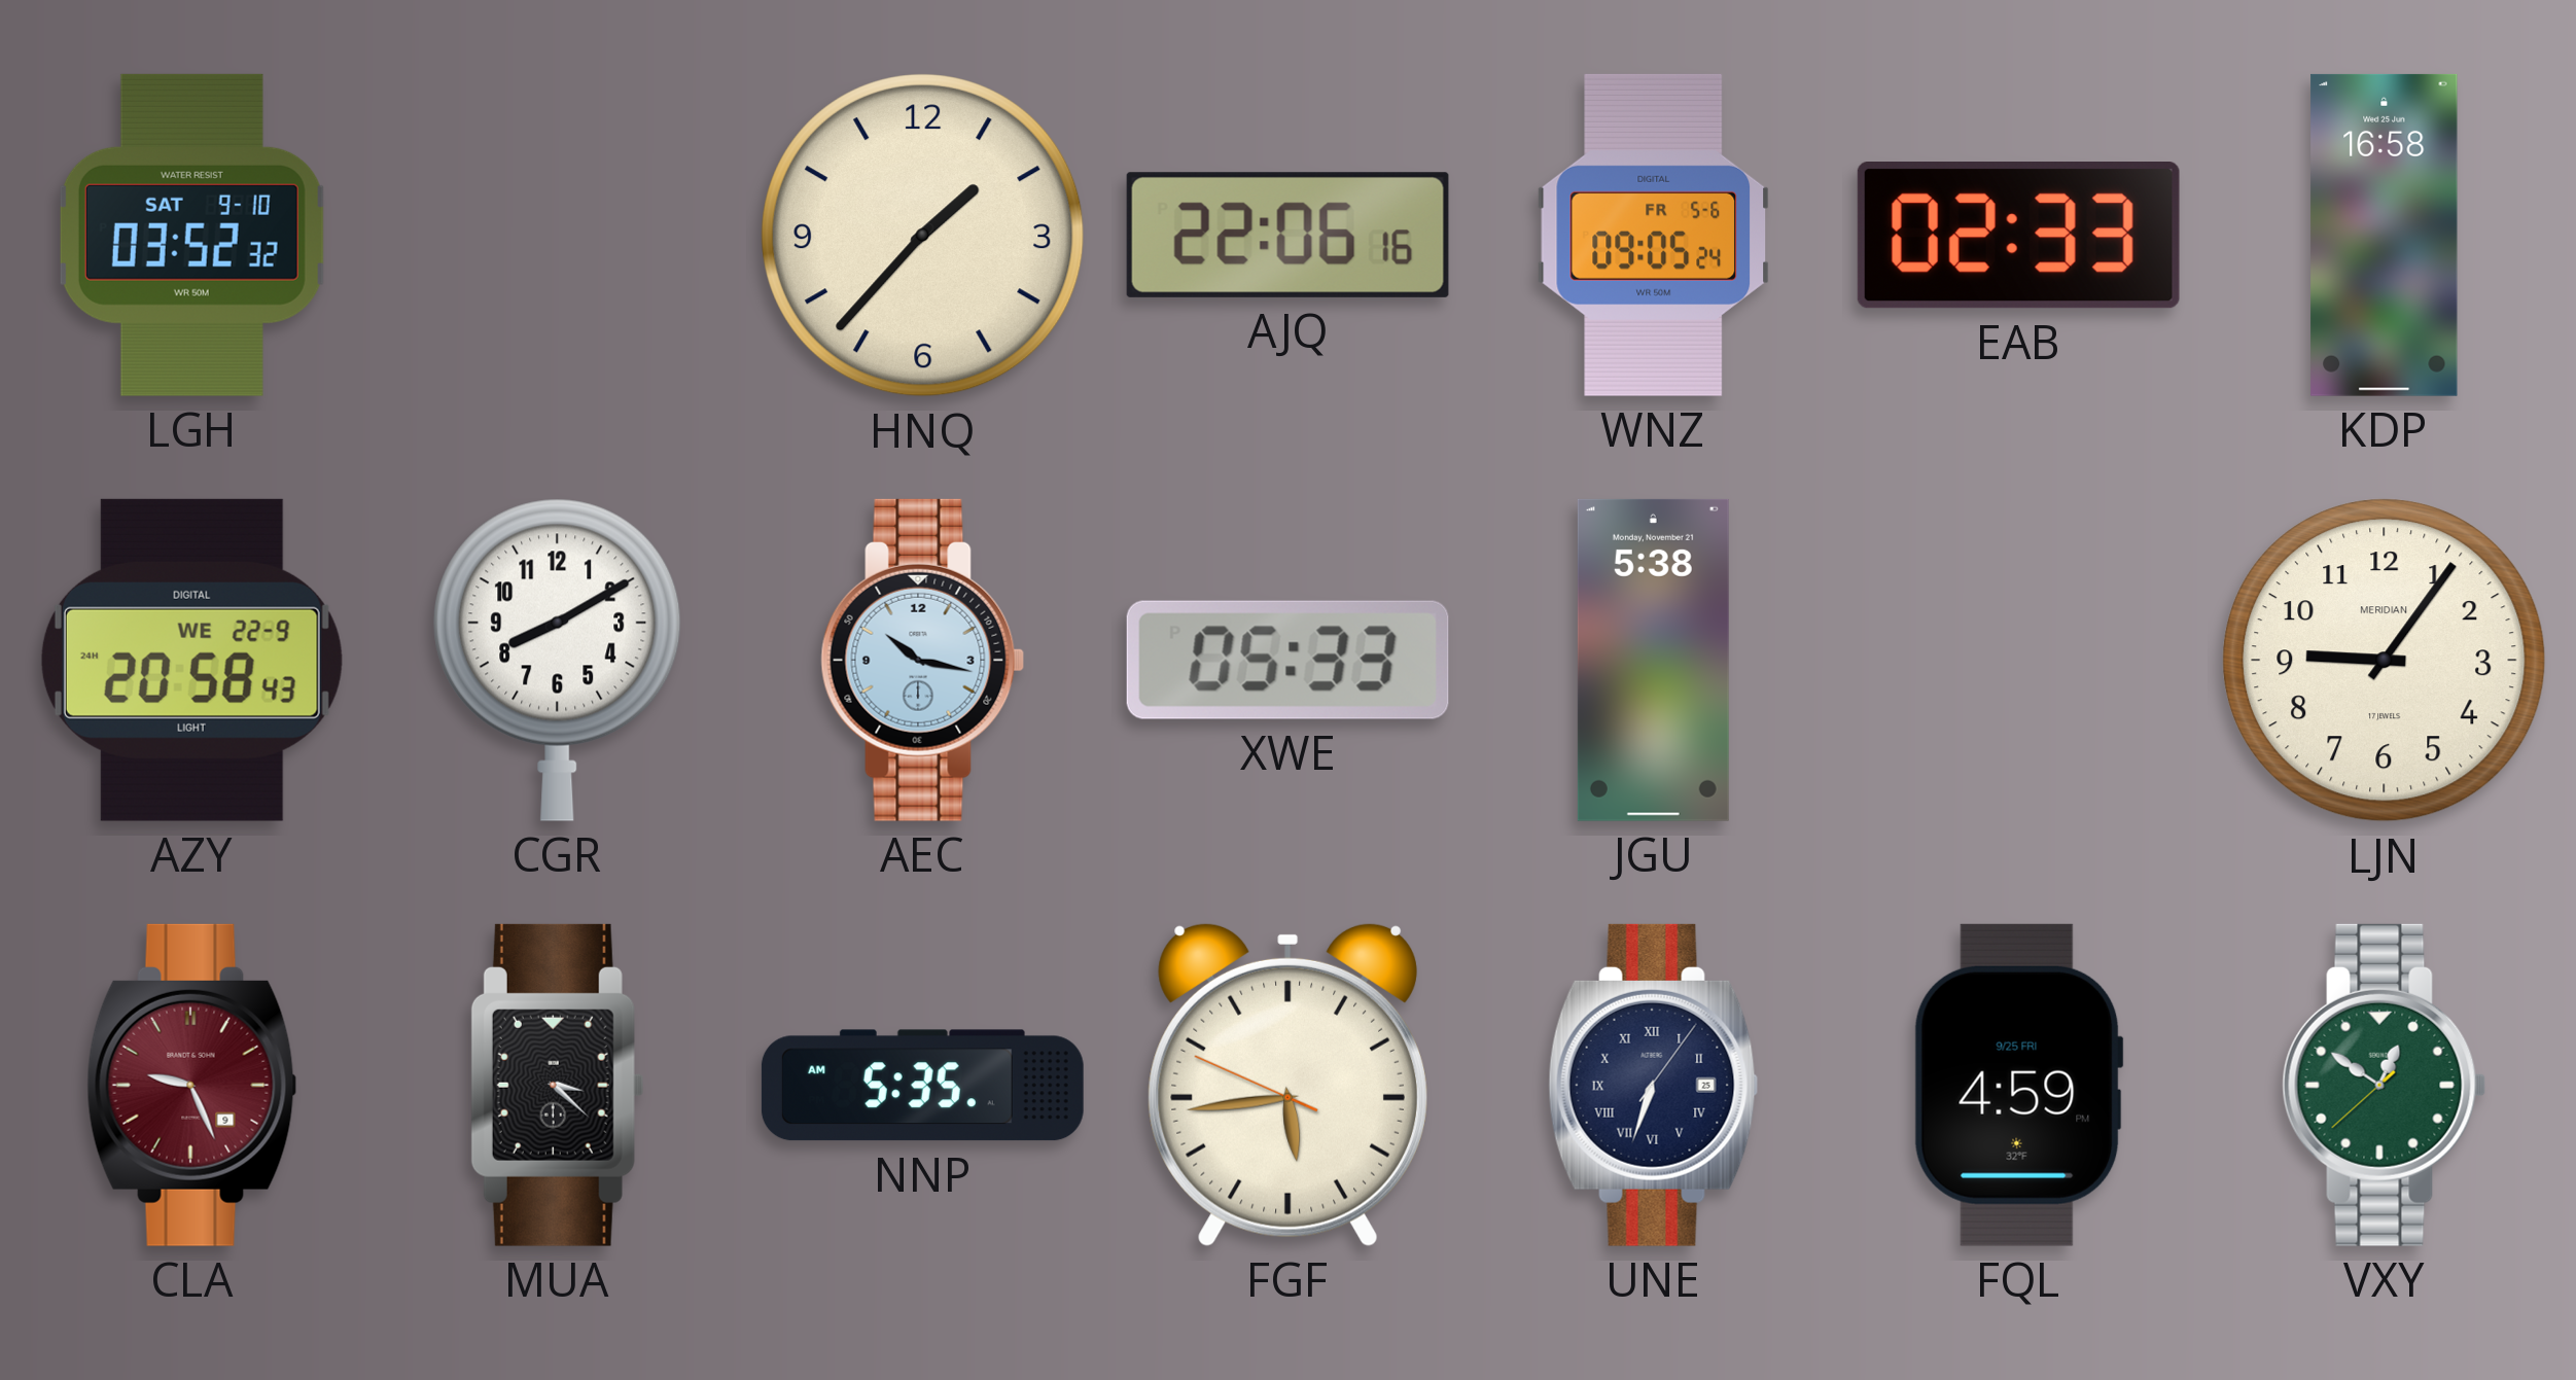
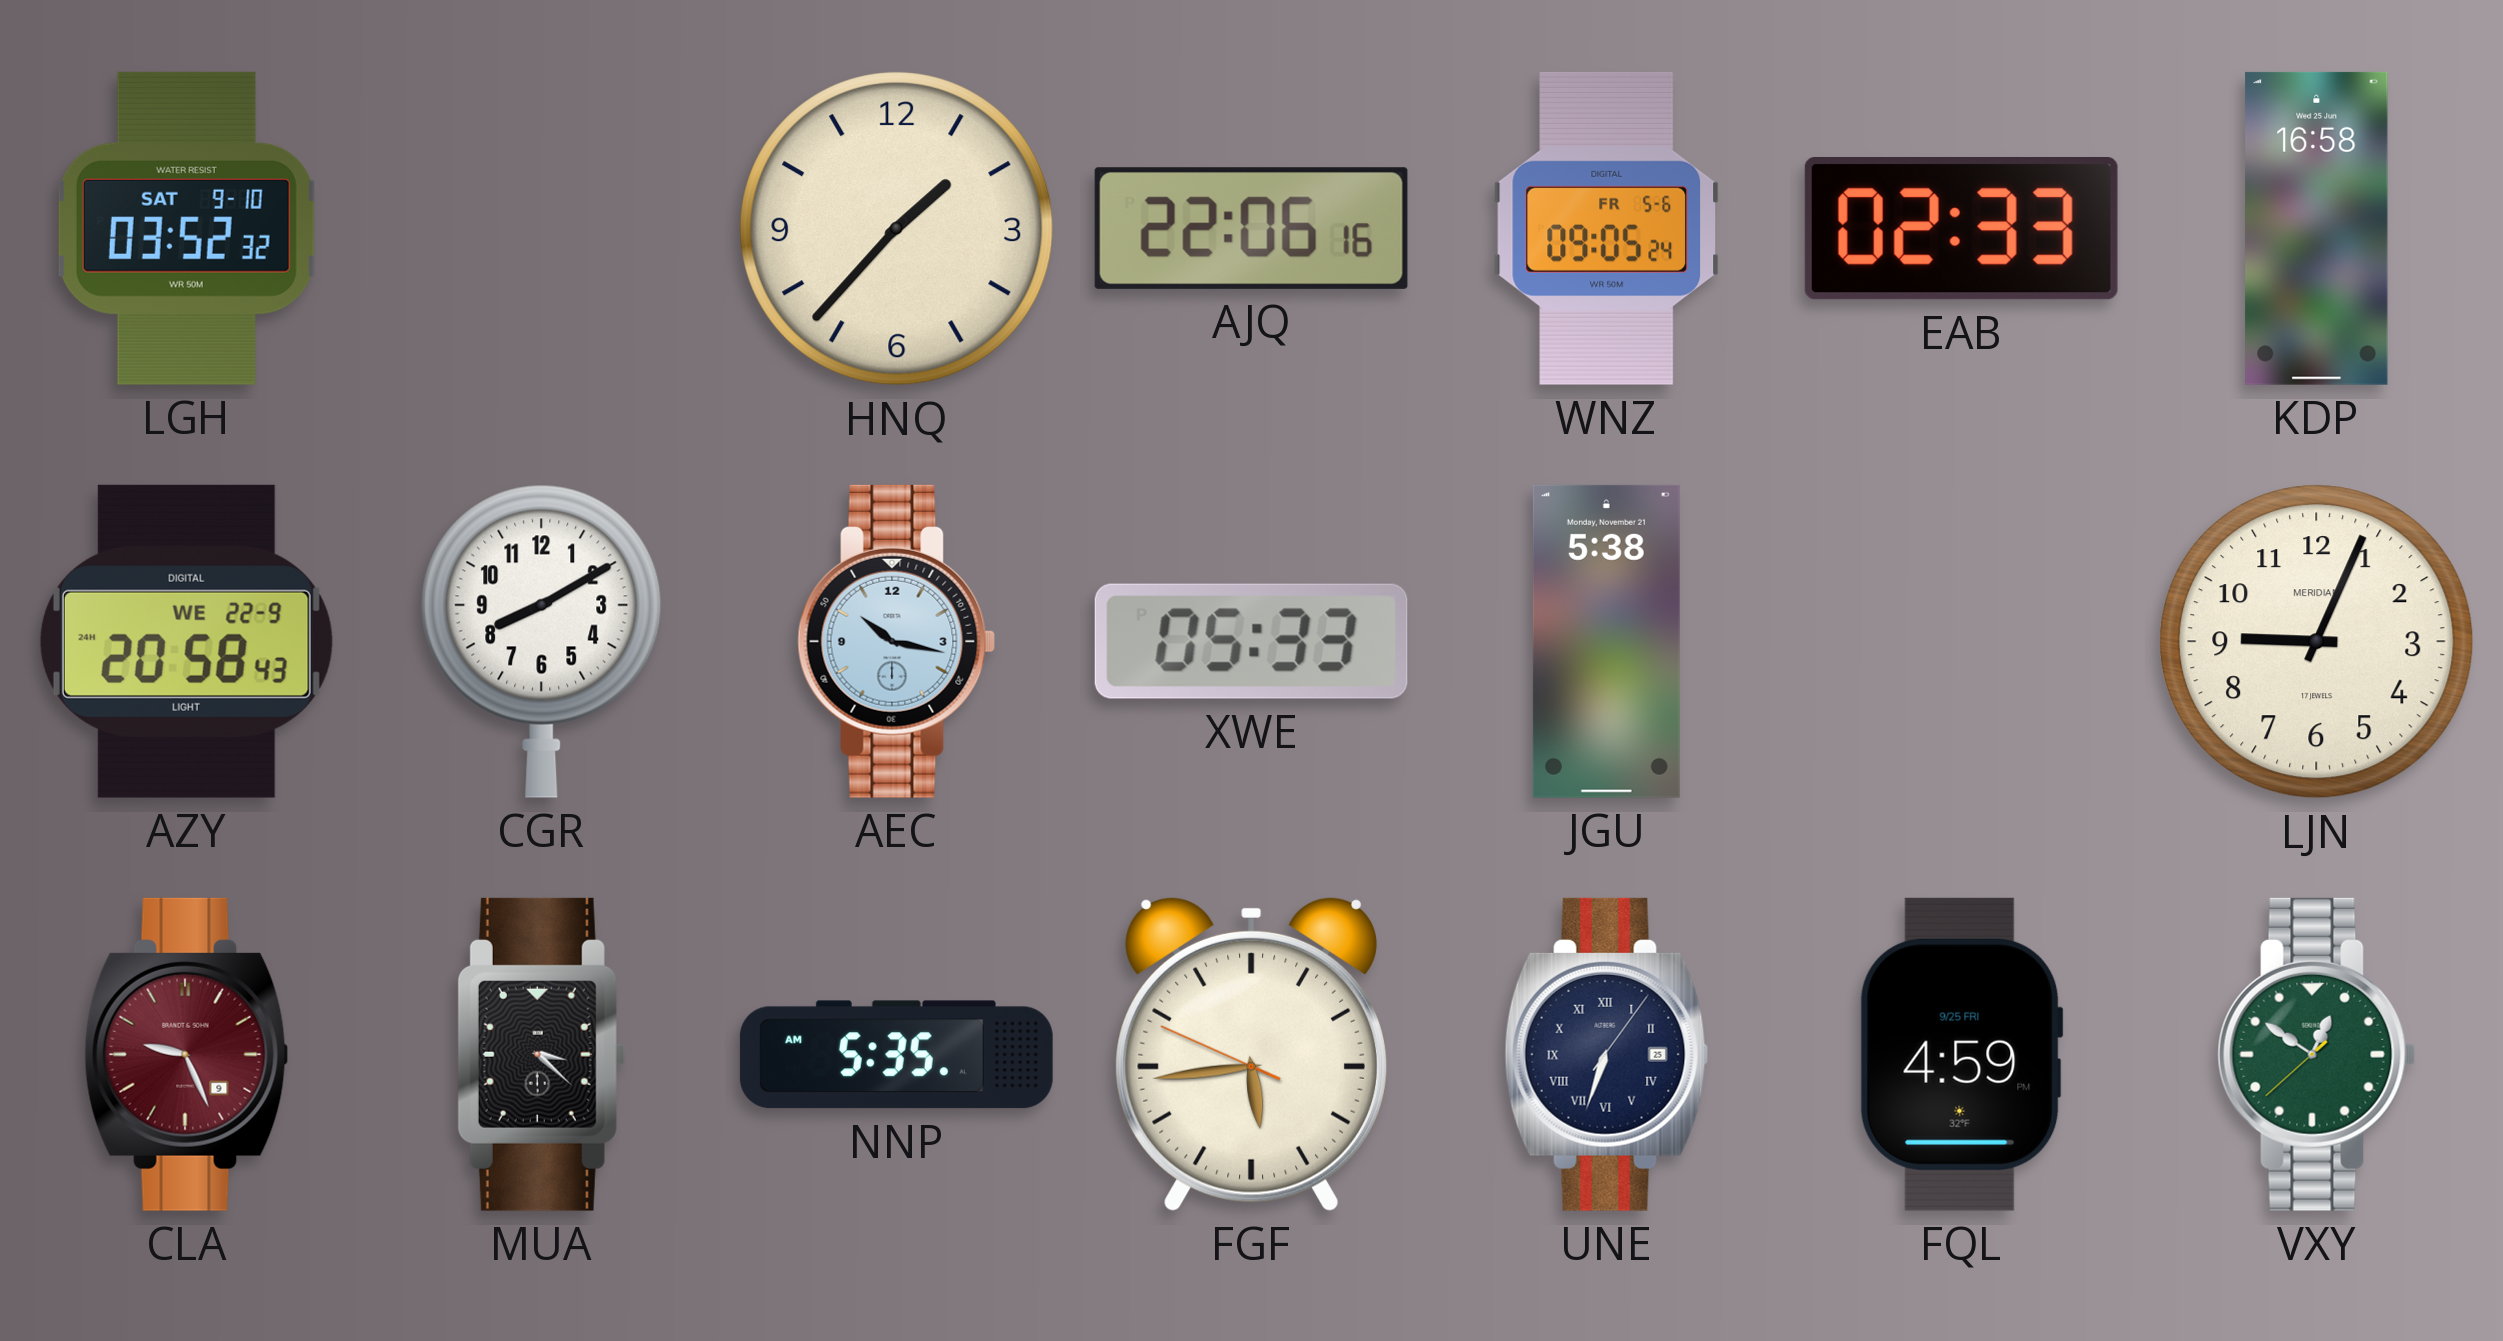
LJN: 9:06 -> 9:04
